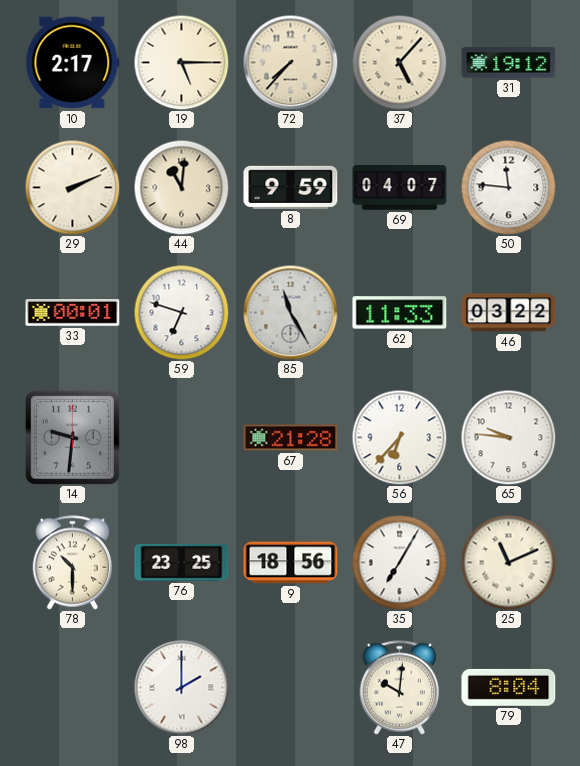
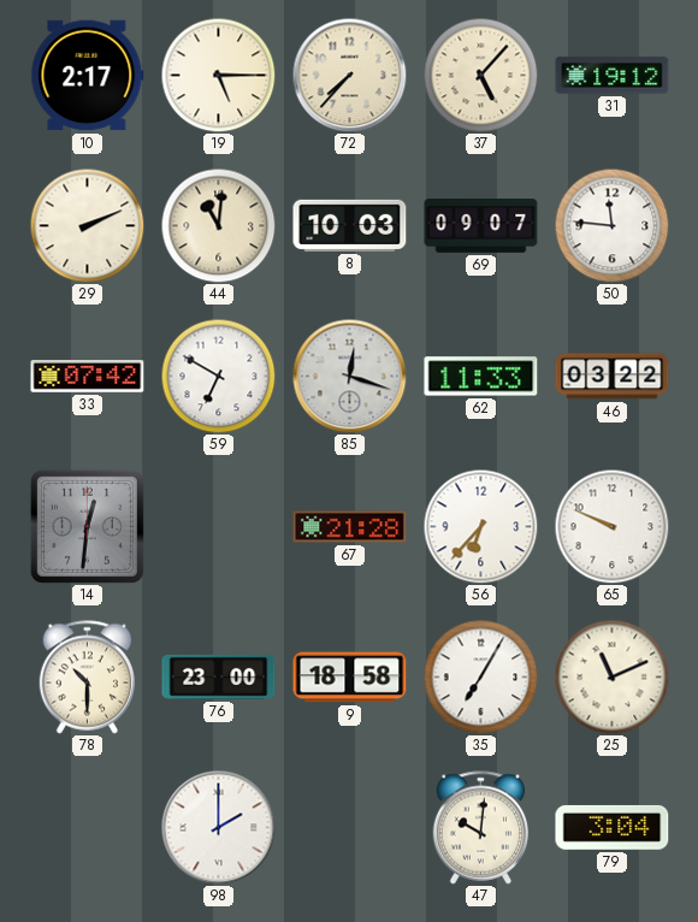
8: 9:59 -> 10:03
69: 04:07 -> 09:07
33: 00:01 -> 07:42
59: 6:48 -> 6:50
85: 11:25 -> 12:18
14: 9:31 -> 12:31
65: 9:46 -> 9:49
76: 23:25 -> 23:00
9: 18:56 -> 18:58
79: 8:04 -> 3:04
